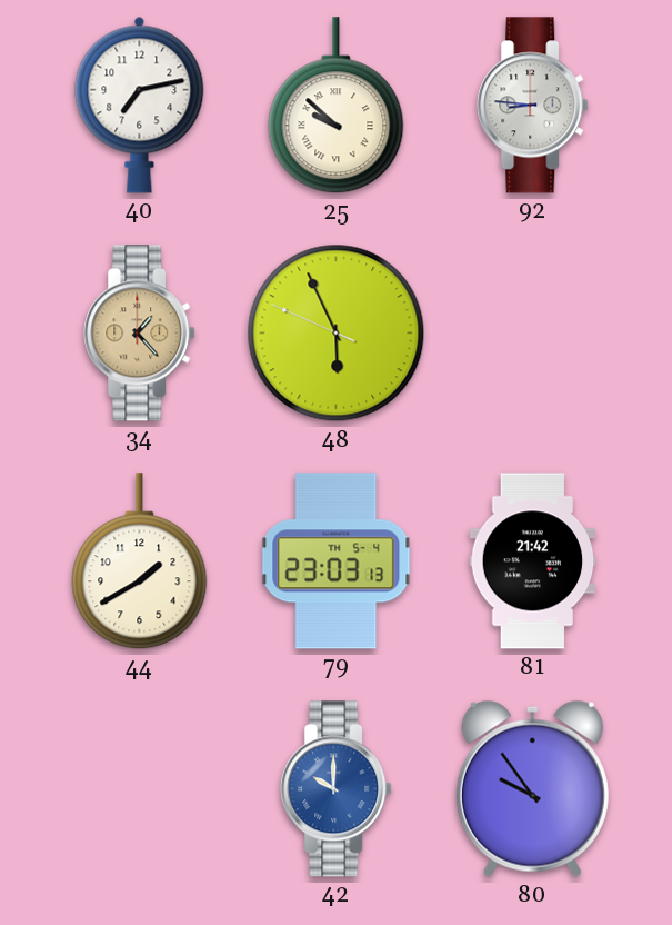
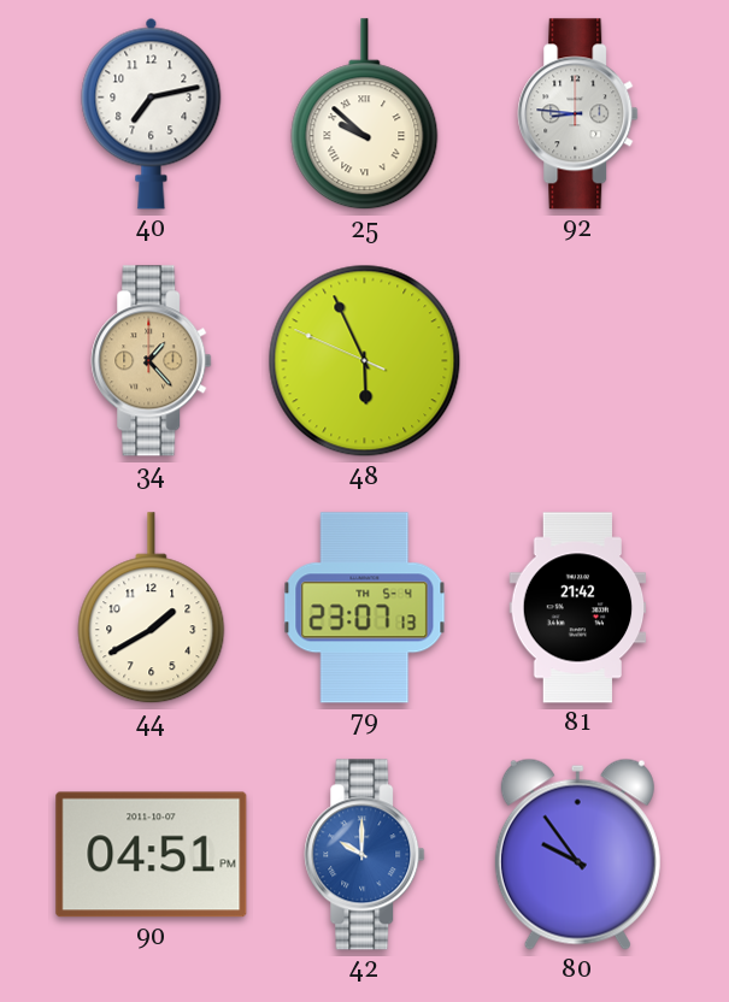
79: 23:03 -> 23:07
90: none -> 04:51
